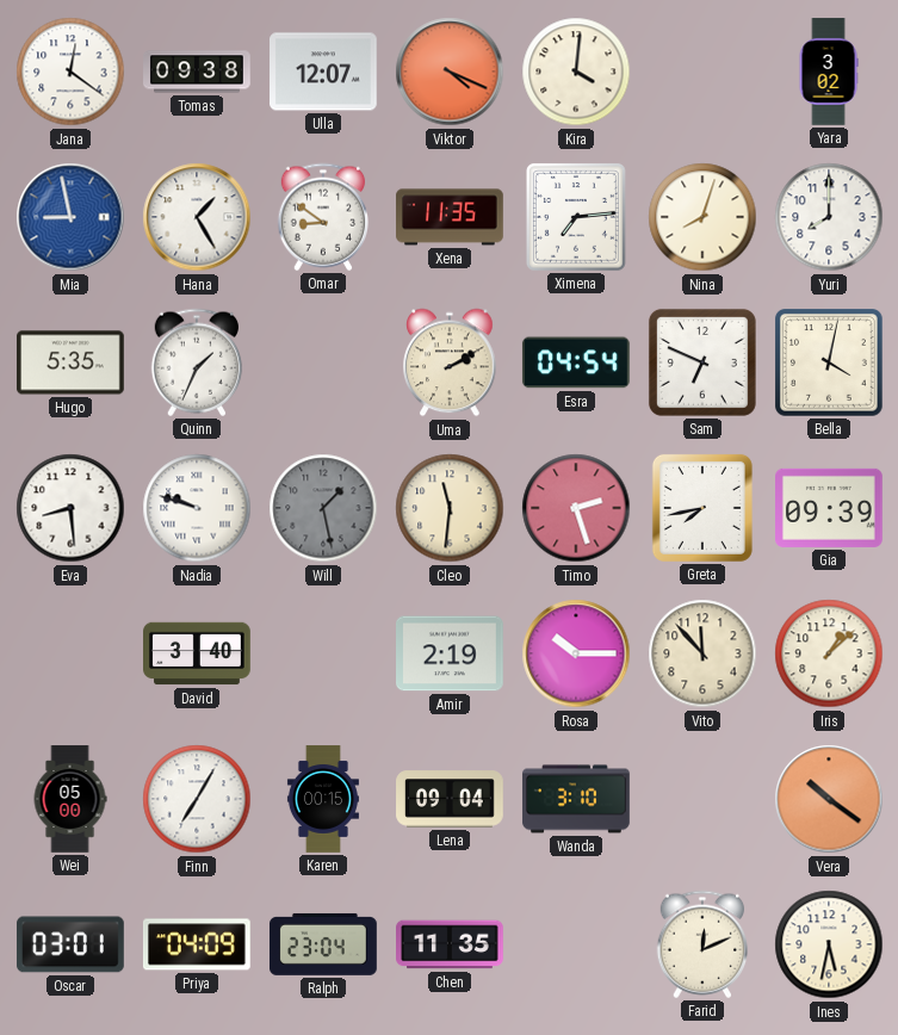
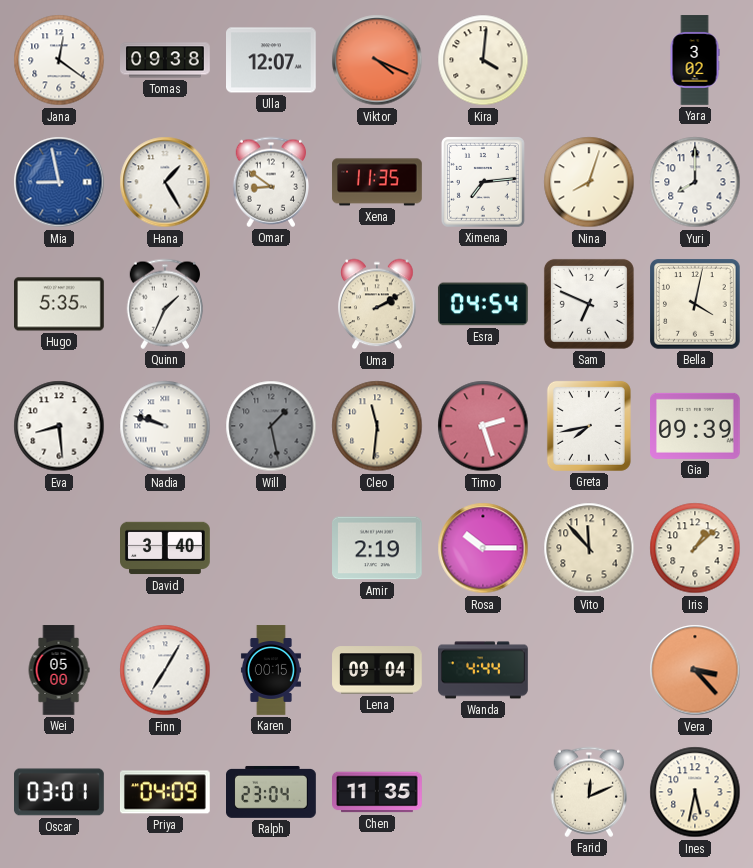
Wanda: 3:10 -> 4:44
Vera: 10:21 -> 3:23
